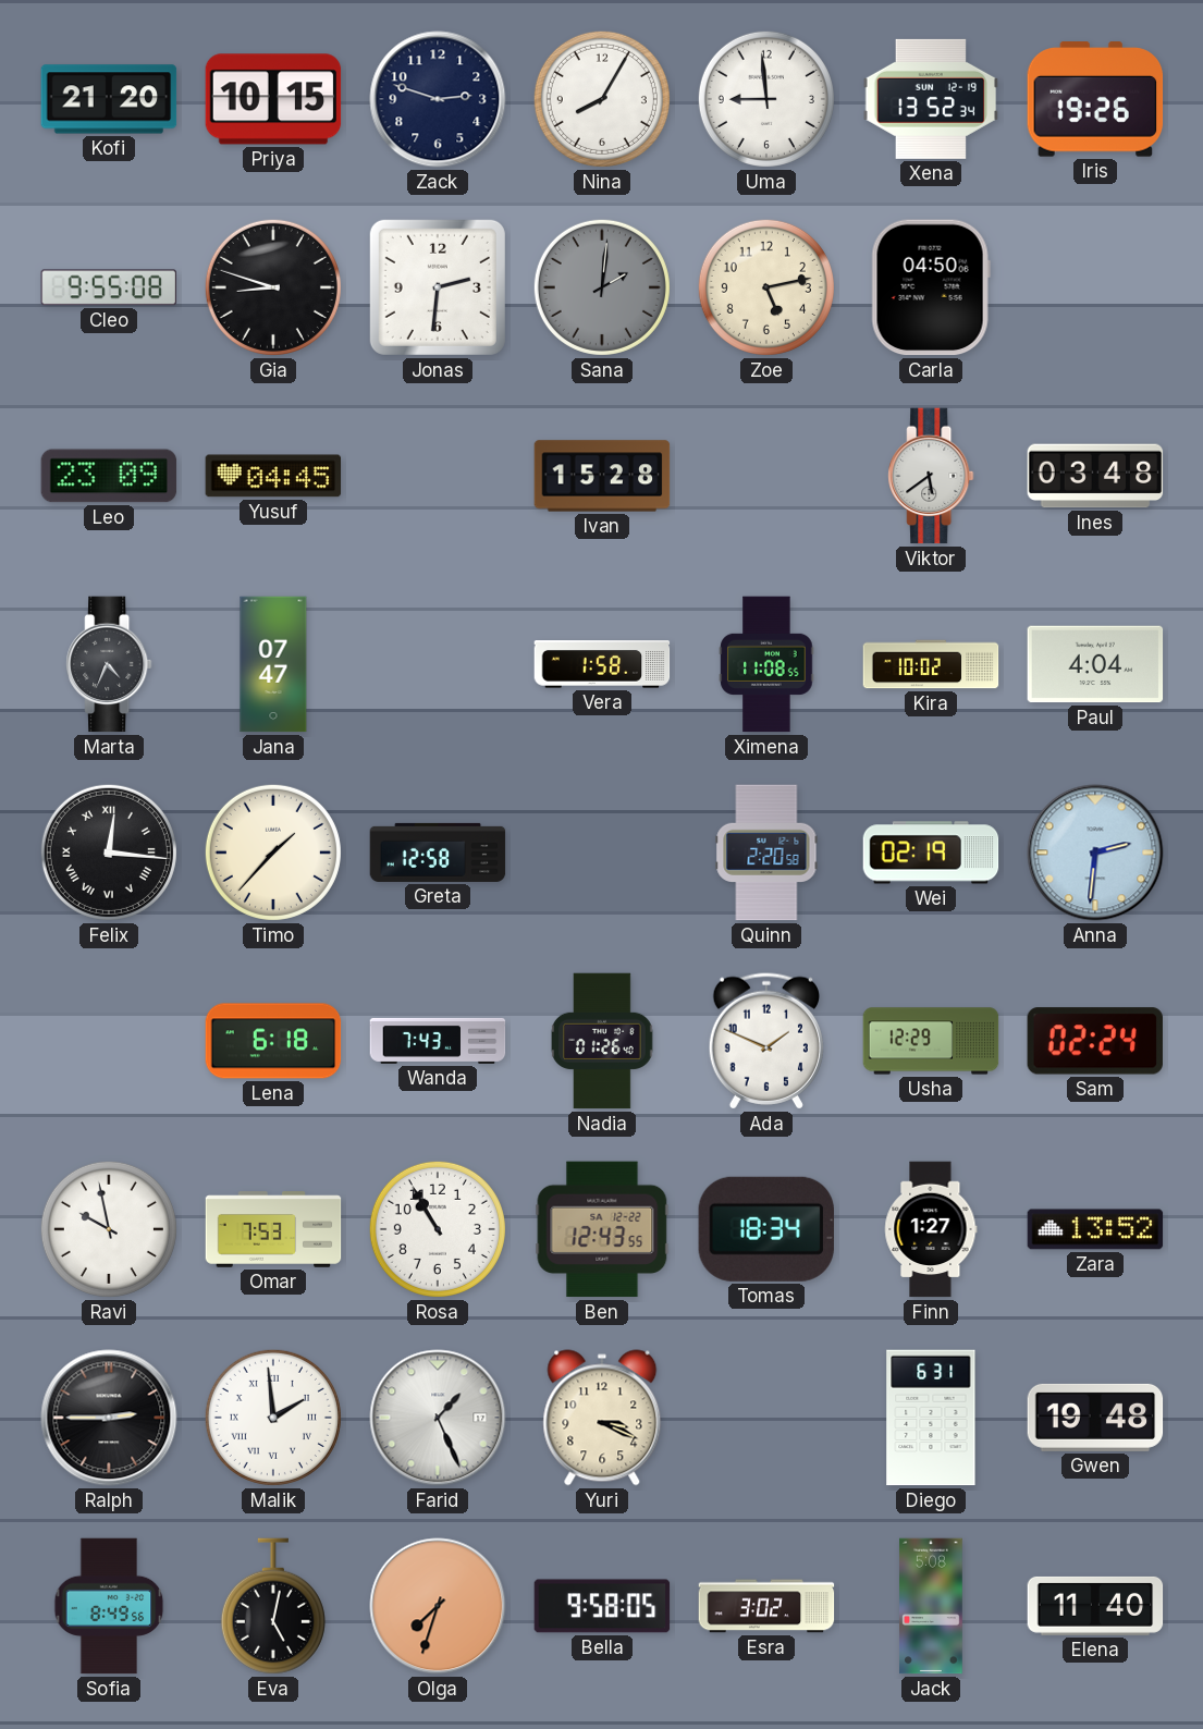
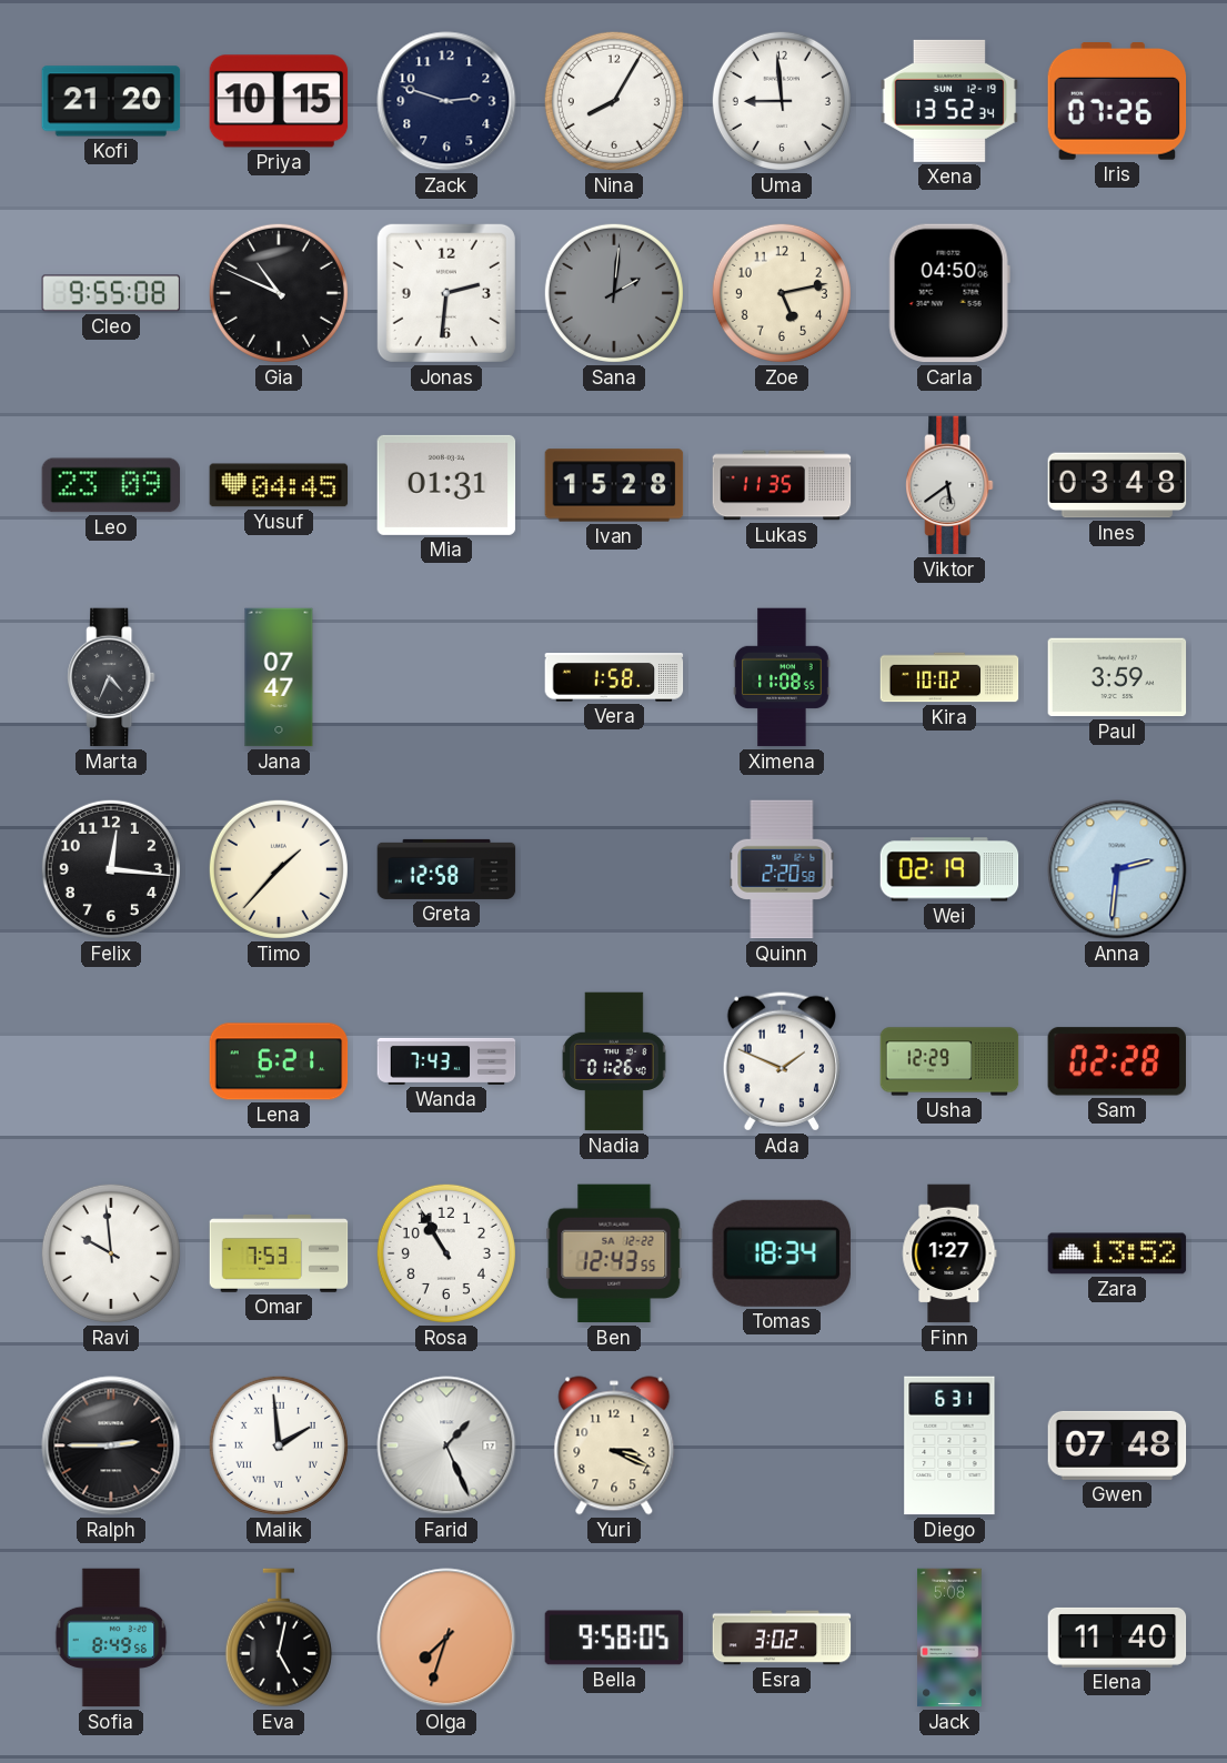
Iris: 19:26 -> 07:26
Gia: 8:48 -> 10:49
Mia: none -> 01:31
Lukas: none -> 11:35
Paul: 4:04 -> 3:59
Felix numerals: Roman -> Arabic
Lena: 6:18 -> 6:21
Sam: 02:24 -> 02:28
Ravi: 9:58 -> 9:59
Gwen: 19:48 -> 07:48
